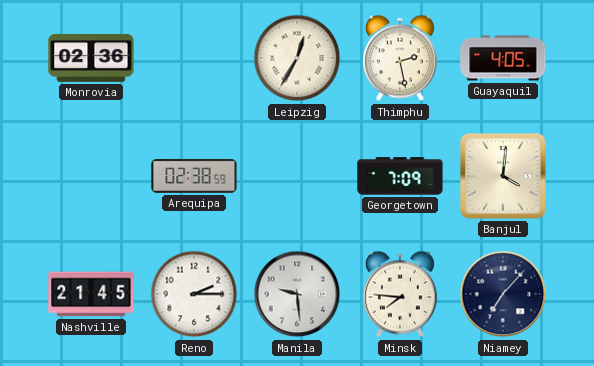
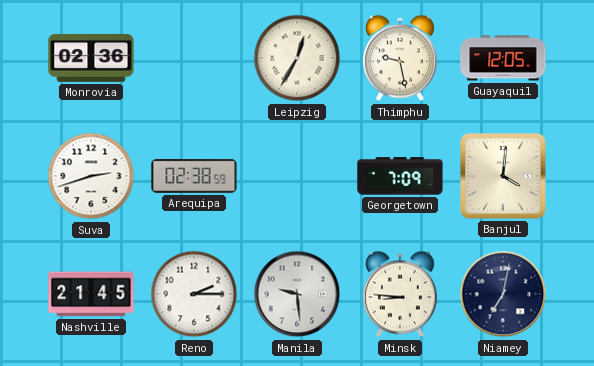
Thimphu: 2:28 -> 9:28
Guayaquil: 4:05 -> 12:05
Suva: none -> 2:42
Minsk: 7:46 -> 8:46
Niamey: 7:07 -> 7:02
